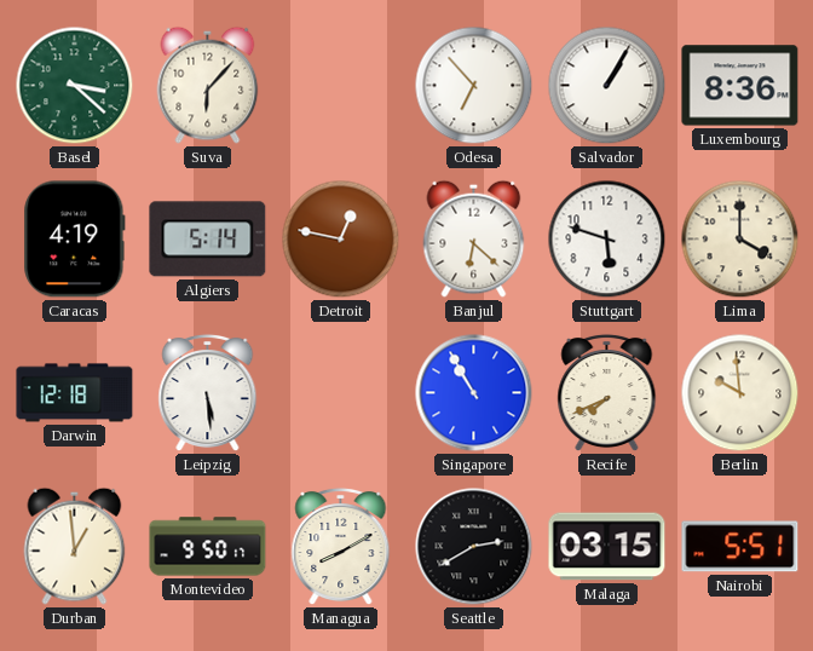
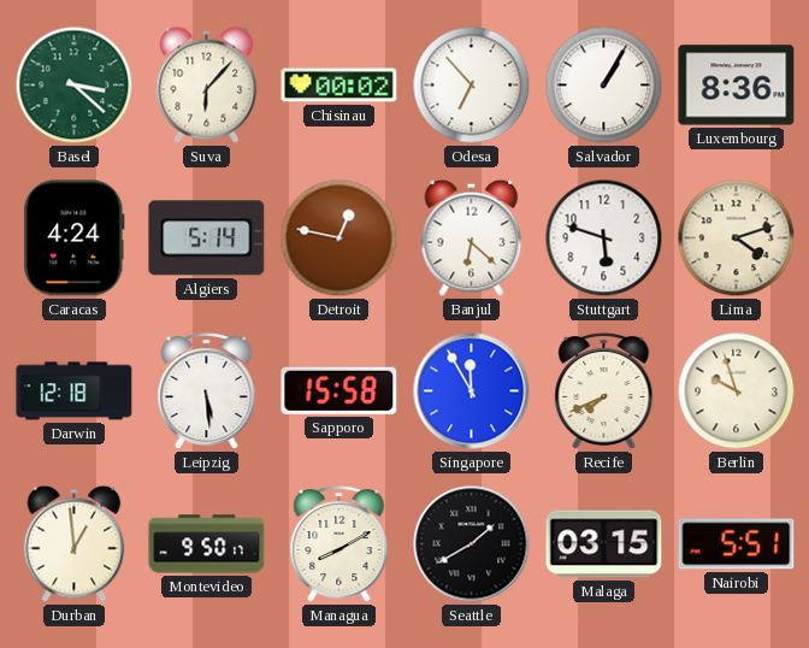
Chisinau: none -> 00:02
Caracas: 4:19 -> 4:24
Lima: 4:00 -> 4:12
Sapporo: none -> 15:58
Singapore: 10:55 -> 11:55
Berlin: 9:59 -> 9:57
Seattle: 2:40 -> 1:40
